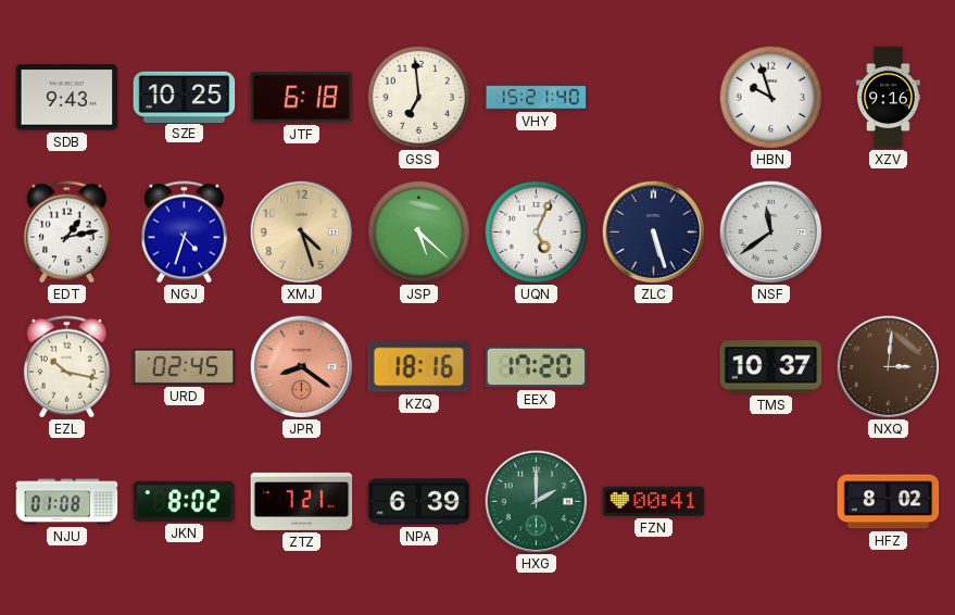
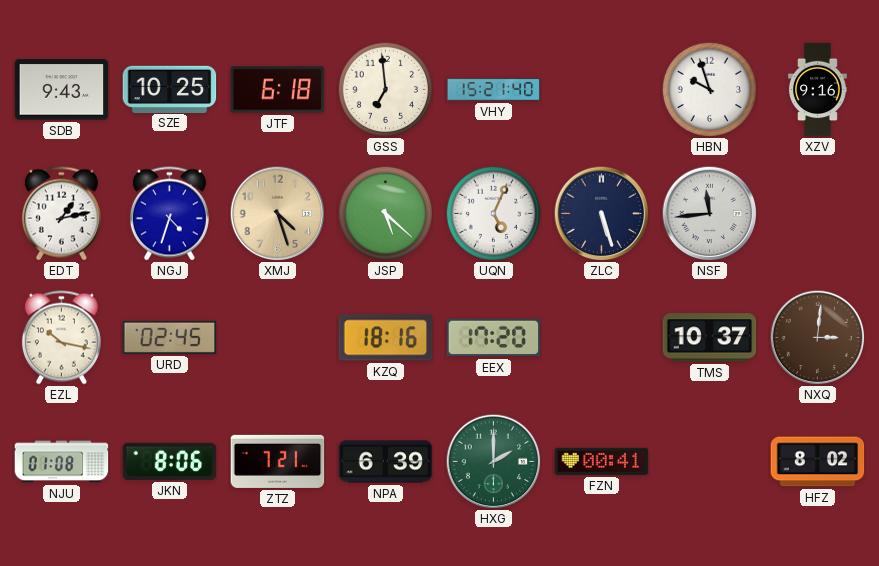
NSF: 11:39 -> 11:44
JPR: 8:21 -> none
JKN: 8:02 -> 8:06
